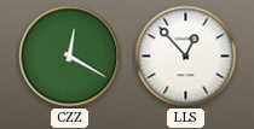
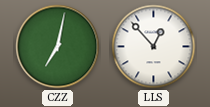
CZZ: 12:20 -> 7:02
